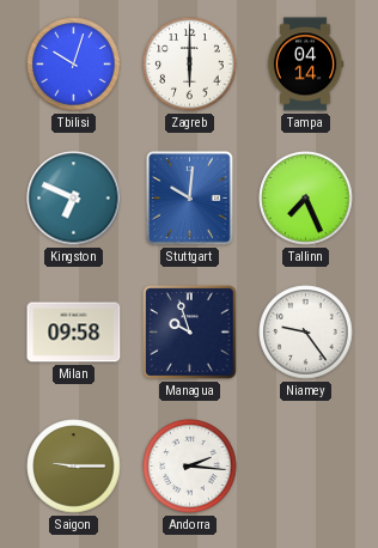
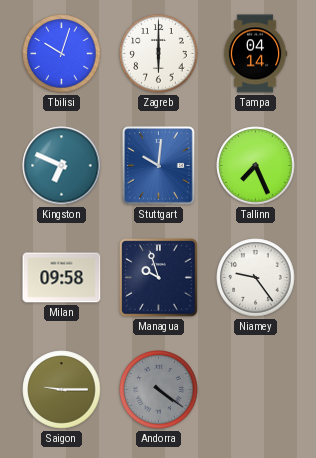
Andorra: 2:16 -> 4:21
Andorra dial: white -> grey
